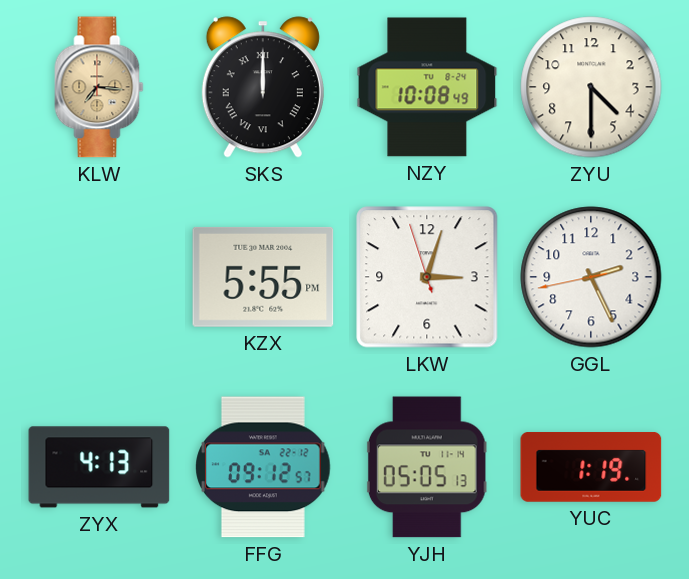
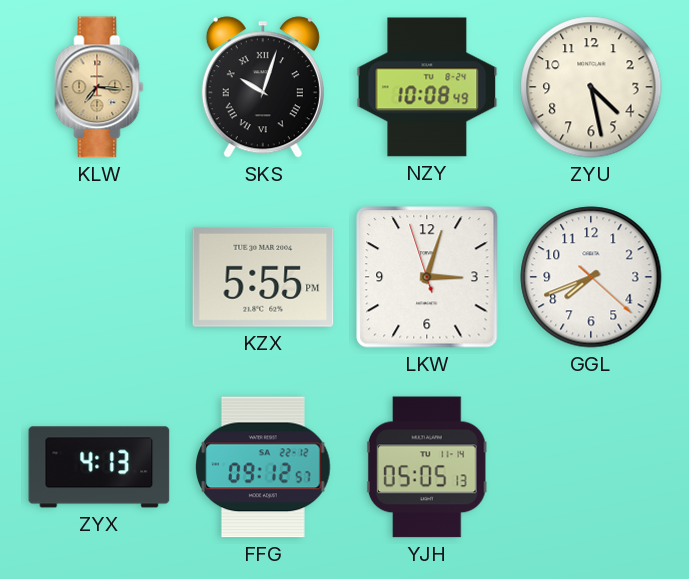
SKS: 12:00 -> 10:03
ZYU: 4:30 -> 4:28
GGL: 2:25 -> 7:41
YUC: 1:19 -> none
